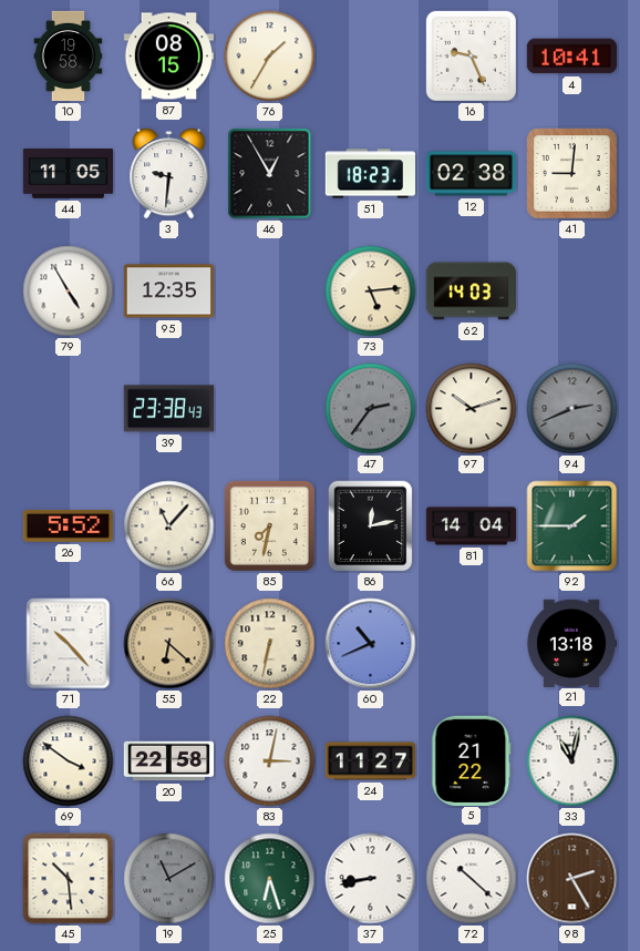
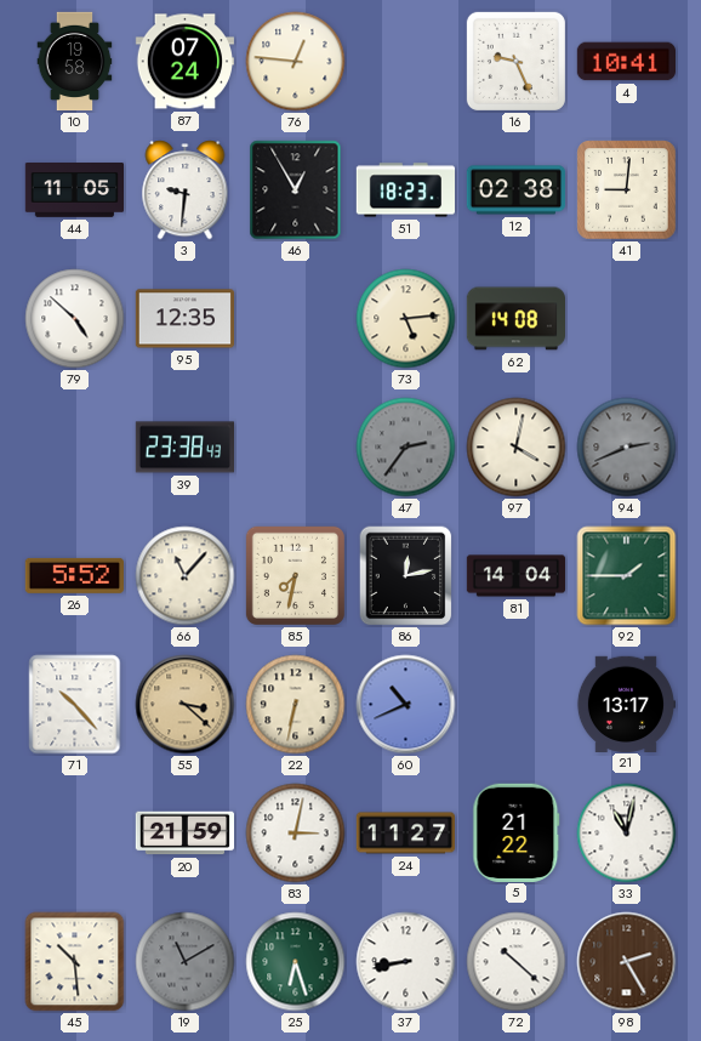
87: 08:15 -> 07:24
76: 1:35 -> 12:46
79: 4:55 -> 4:52
62: 14:03 -> 14:08
97: 10:12 -> 4:02
55: 6:22 -> 3:22
21: 13:18 -> 13:17
69: 3:51 -> none
20: 22:58 -> 21:59
